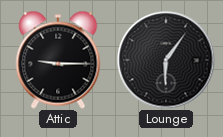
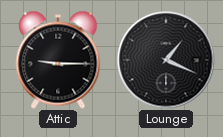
Lounge: 6:06 -> 1:19
